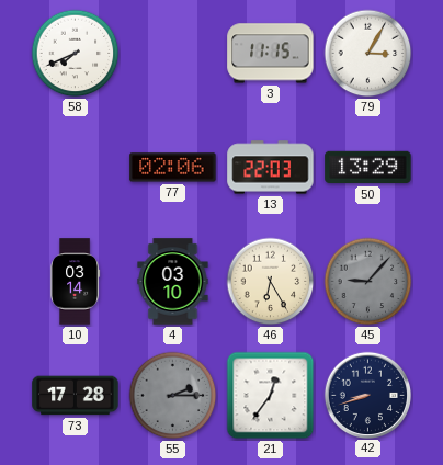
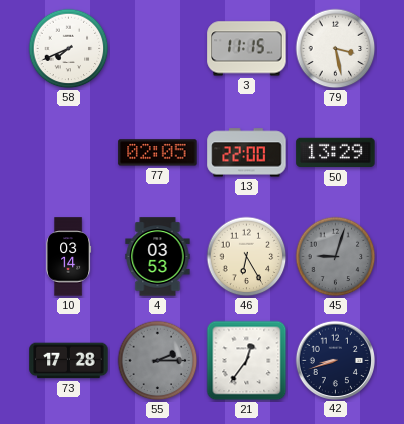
79: 3:05 -> 3:28
77: 02:06 -> 02:05
13: 22:03 -> 22:00
4: 03:10 -> 03:53
45: 9:07 -> 9:03
